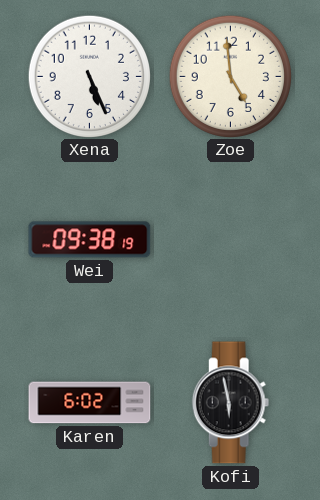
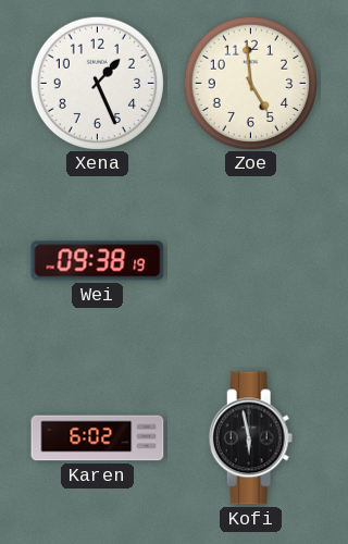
Xena: 5:26 -> 1:26
